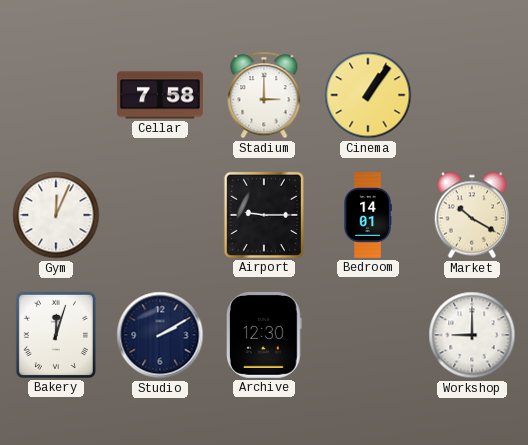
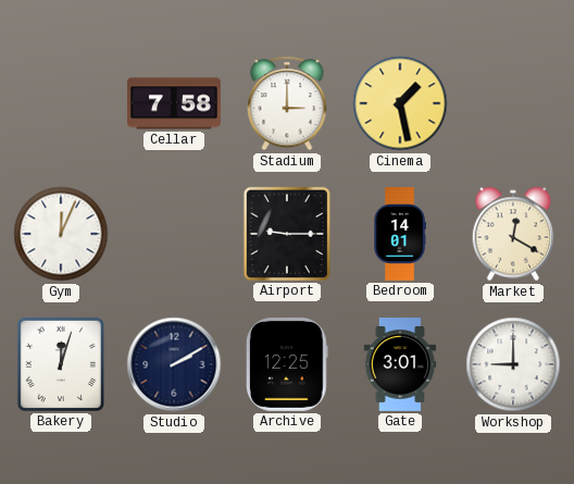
Cinema: 1:06 -> 1:28
Market: 10:20 -> 12:20
Archive: 12:30 -> 12:25
Gate: none -> 3:01
